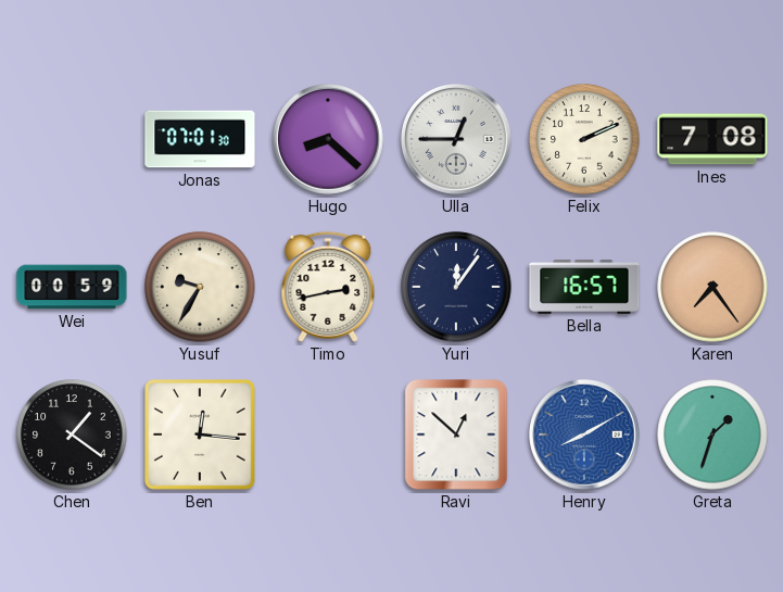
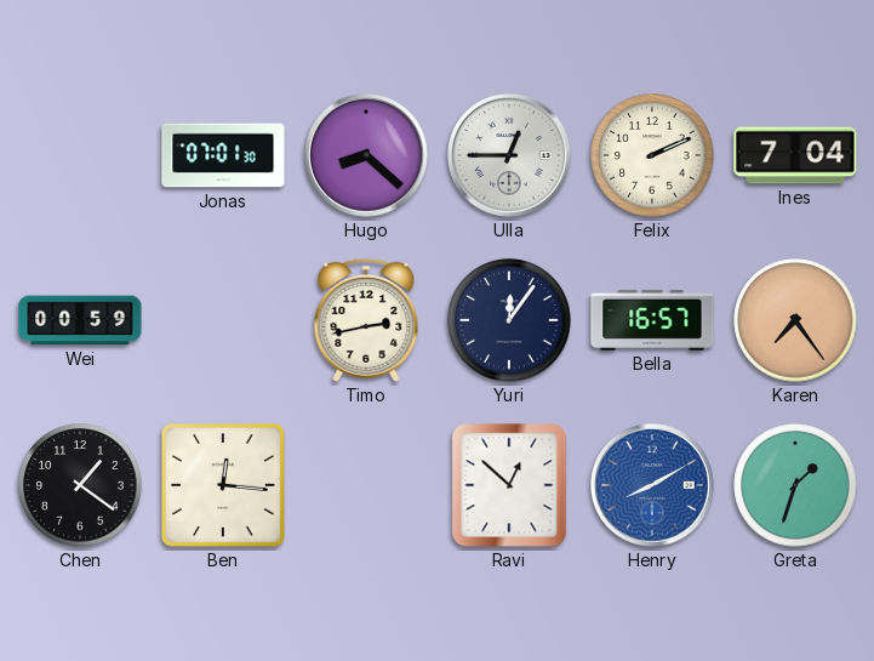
Ines: 7:08 -> 7:04
Yusuf: 9:35 -> none
